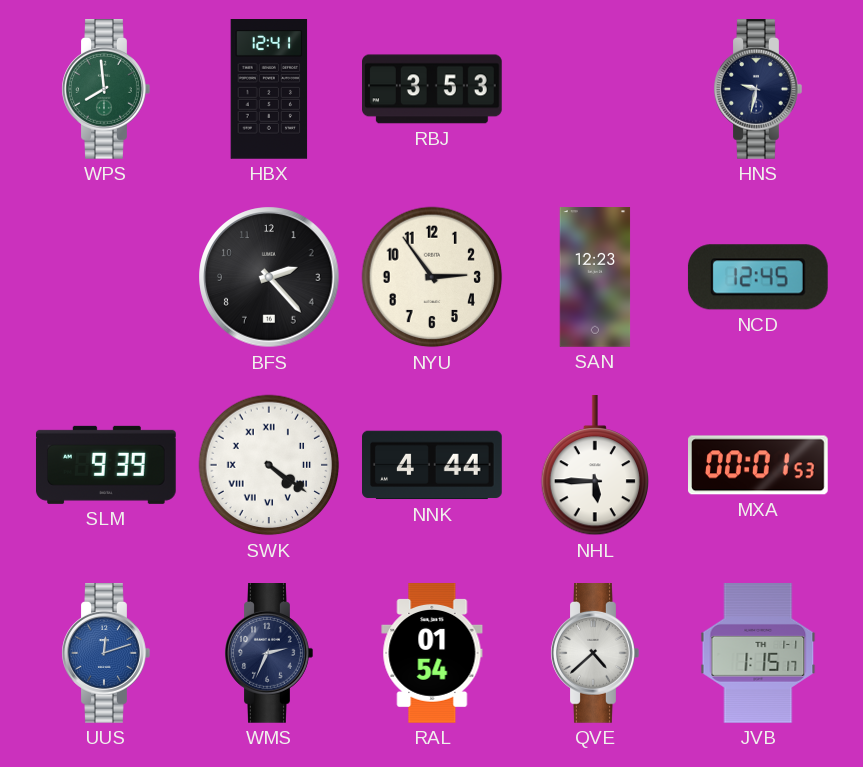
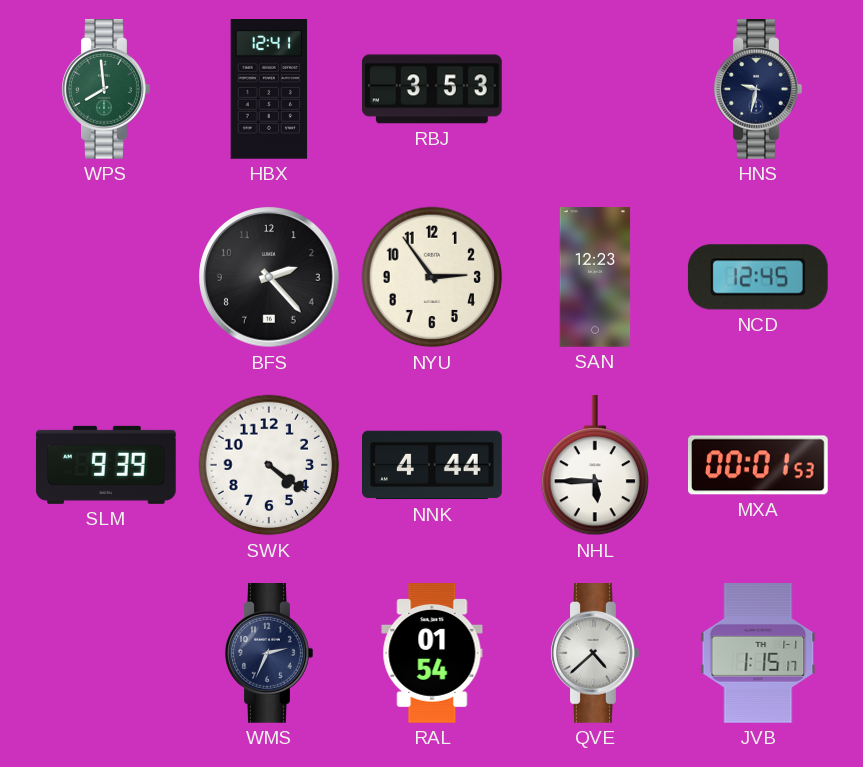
SWK numerals: Roman -> Arabic
UUS: 12:12 -> none
